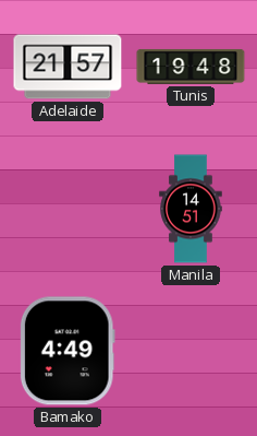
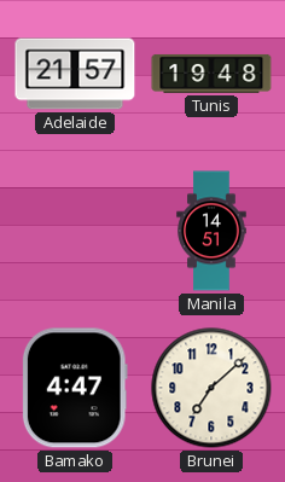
Bamako: 4:49 -> 4:47
Brunei: none -> 7:08
